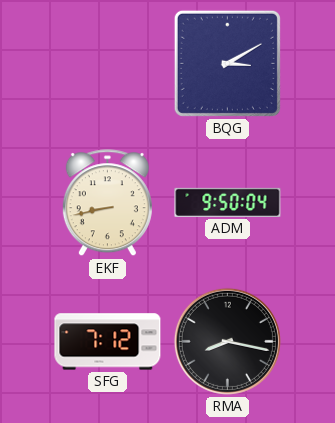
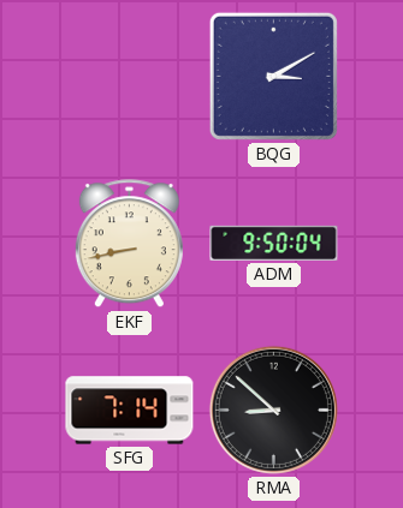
SFG: 7:12 -> 7:14
RMA: 8:17 -> 8:52
